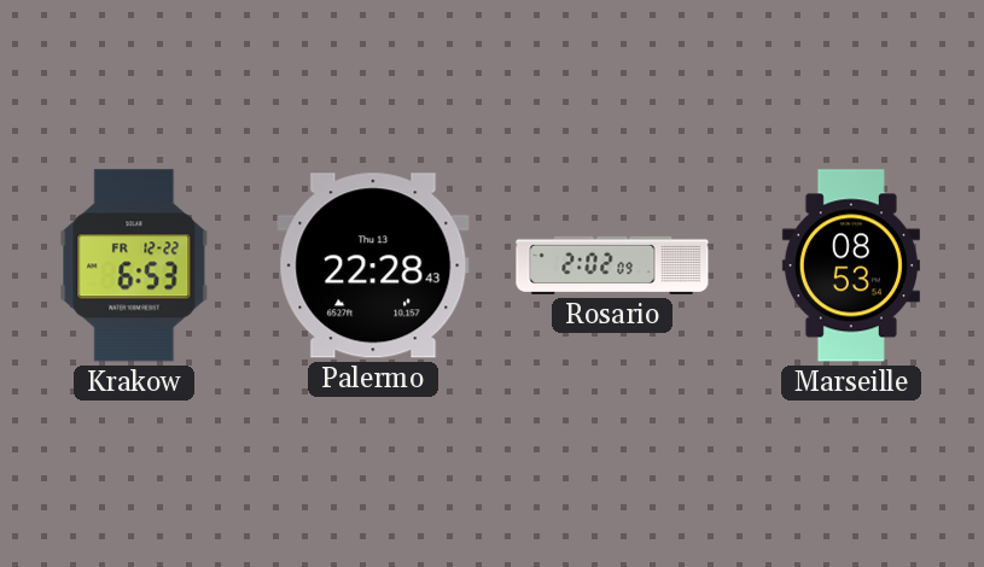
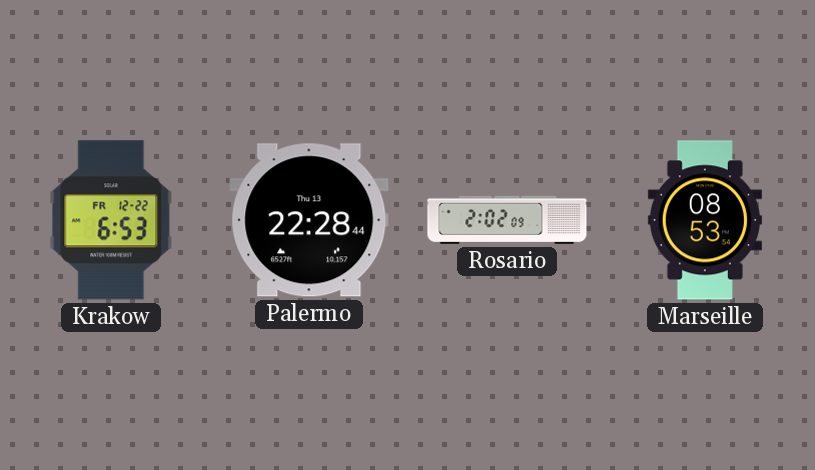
Palermo: 22:28:43 -> 22:28:44
